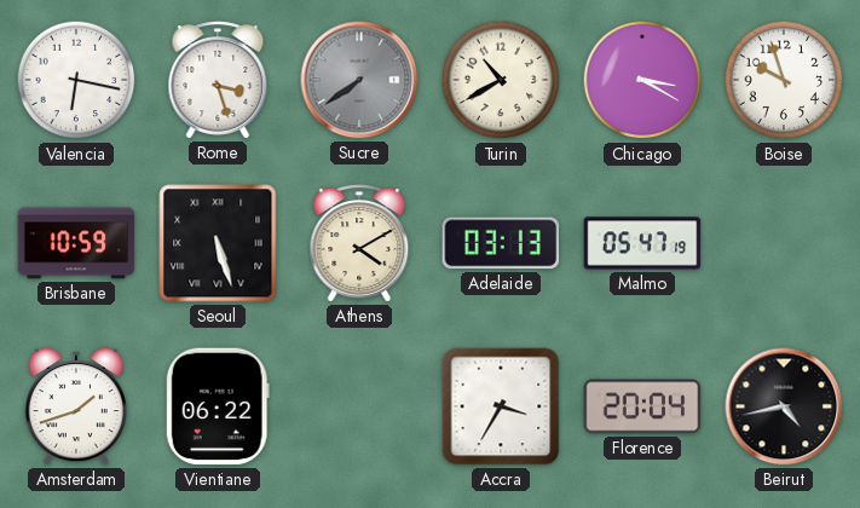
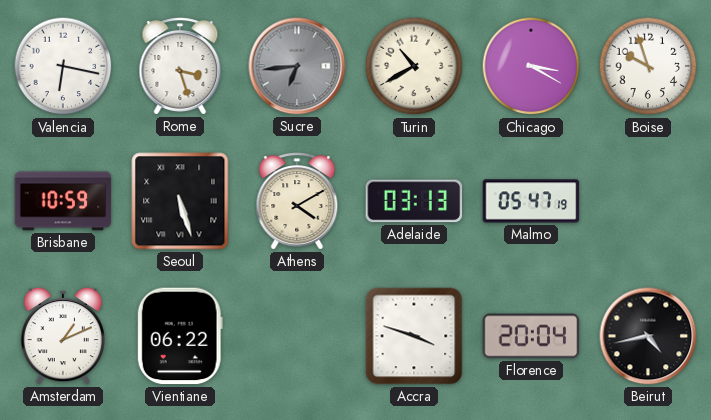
Sucre: 7:39 -> 6:44
Amsterdam: 1:42 -> 1:11
Accra: 3:35 -> 3:48
